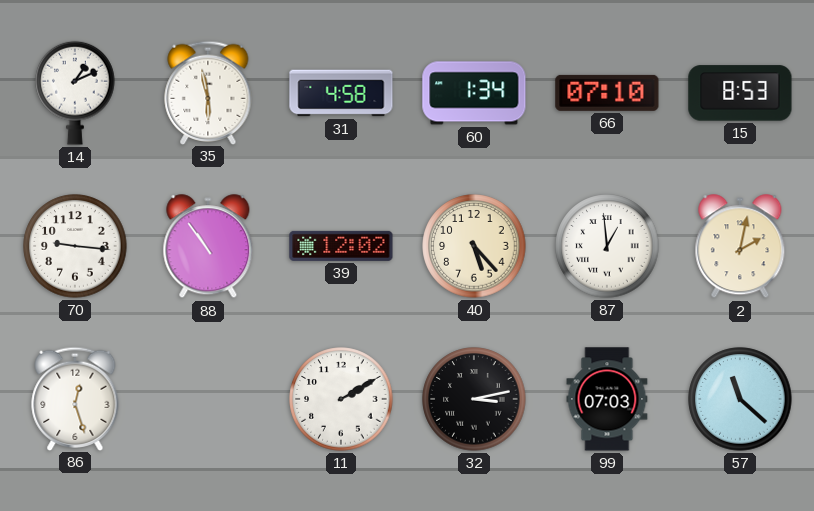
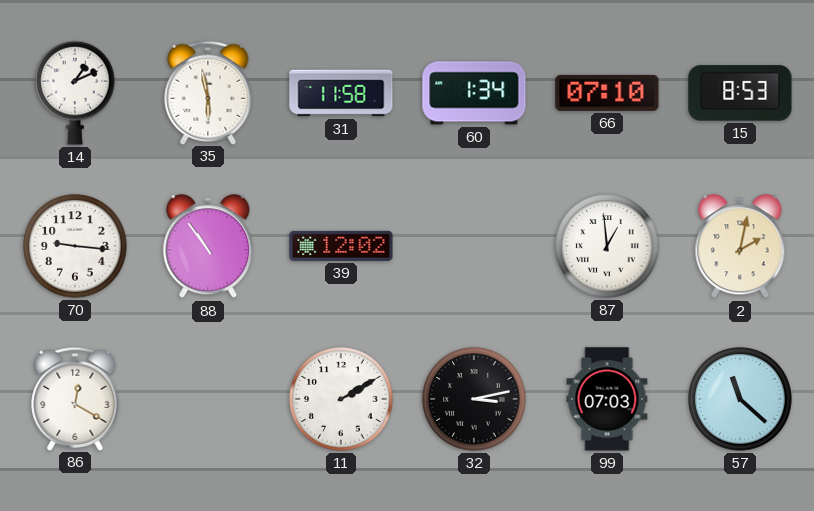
31: 4:58 -> 11:58
40: 5:23 -> none
86: 12:27 -> 12:20
